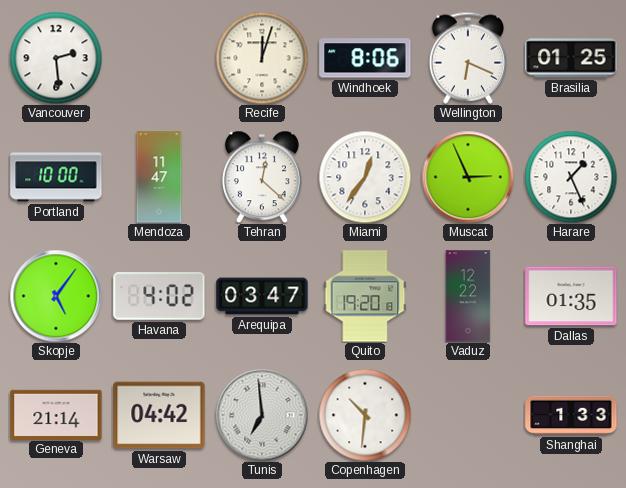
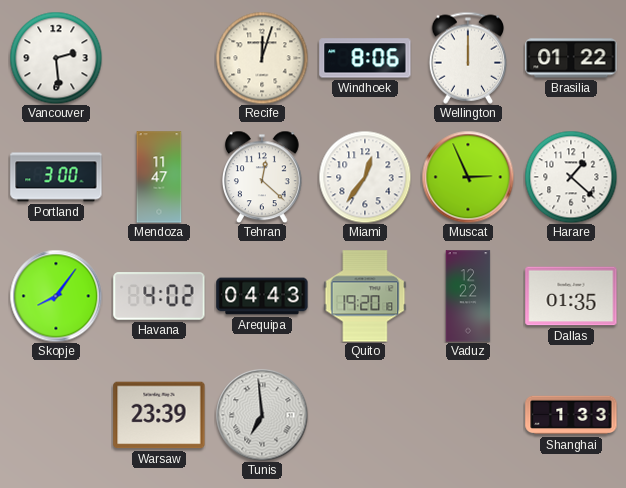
Wellington: 6:19 -> 12:00
Brasilia: 01:25 -> 01:22
Portland: 10:00 -> 3:00
Harare: 1:26 -> 1:22
Skopje: 5:06 -> 8:06
Arequipa: 03:47 -> 04:43
Geneva: 21:14 -> none
Warsaw: 04:42 -> 23:39
Copenhagen: 10:31 -> none
